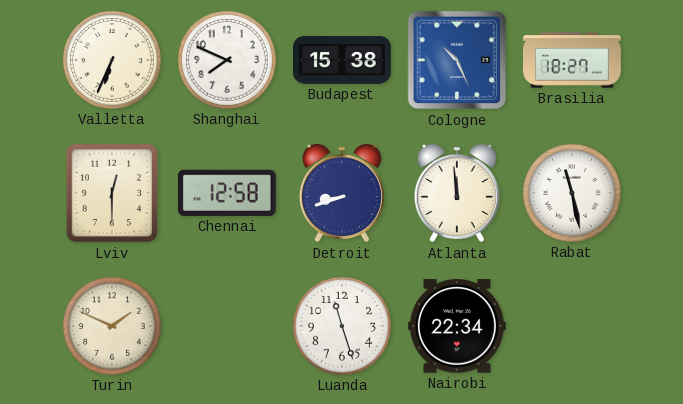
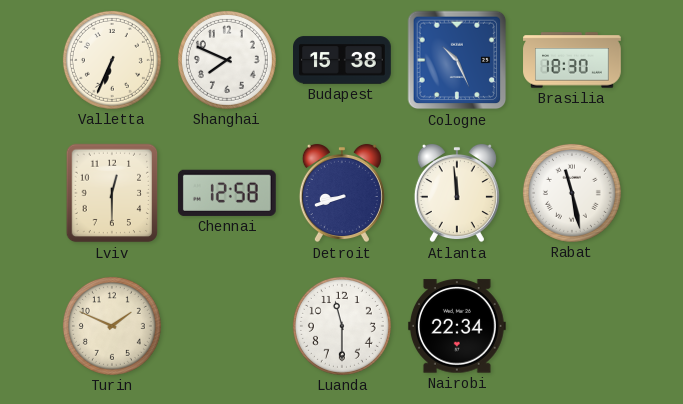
Brasilia: 18:27 -> 18:30
Luanda: 11:27 -> 11:30
